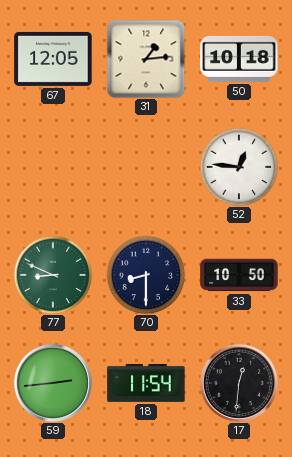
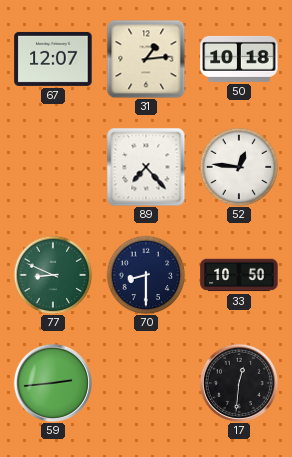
67: 12:05 -> 12:07
89: none -> 7:23
18: 11:54 -> none
